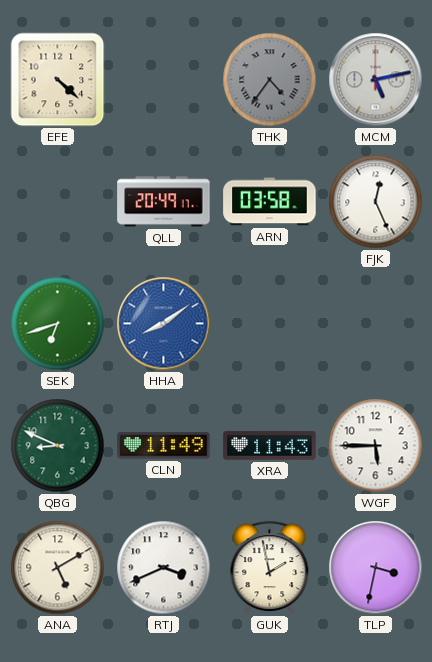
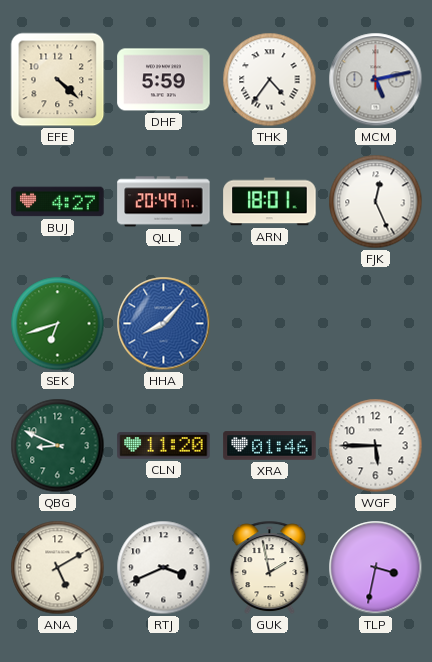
DHF: none -> 5:59
THK dial: grey -> white
BUJ: none -> 4:27
ARN: 03:58 -> 18:01
HHA: 8:09 -> 8:07
CLN: 11:49 -> 11:20
XRA: 11:43 -> 01:46
